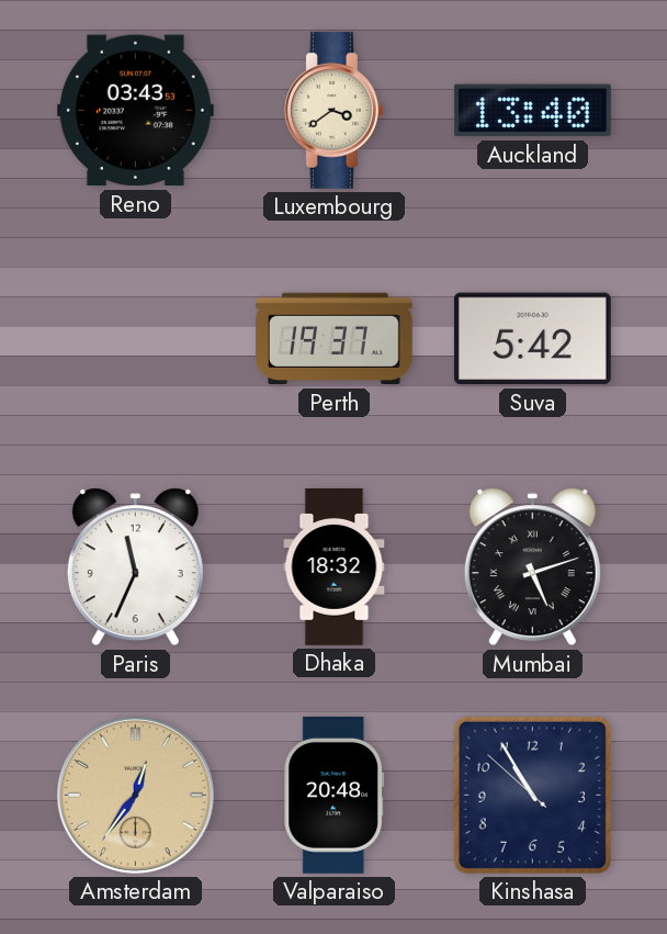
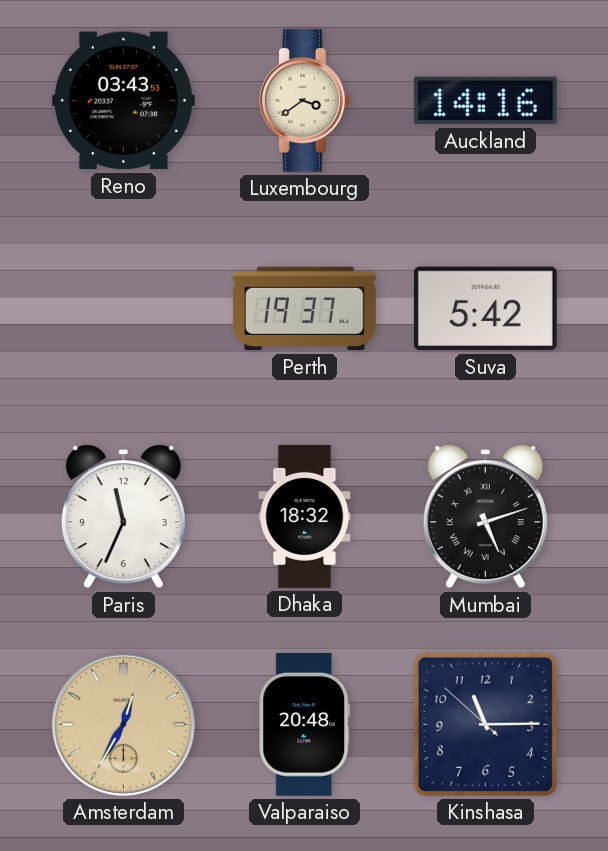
Auckland: 13:40 -> 14:16
Amsterdam: 12:36 -> 12:35
Kinshasa: 10:54 -> 11:14
